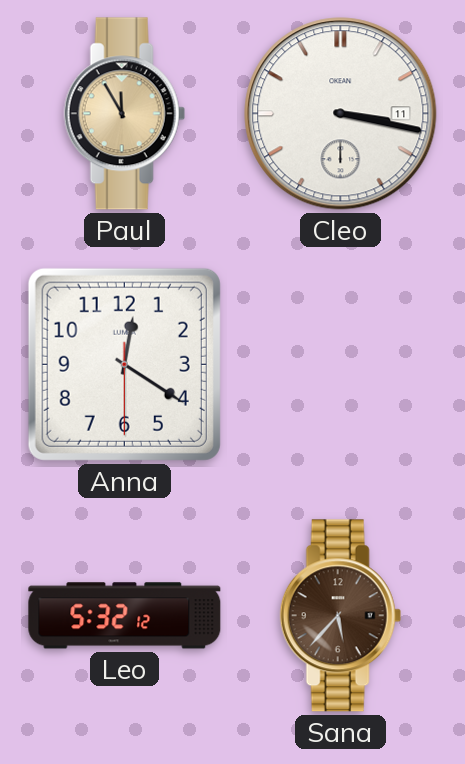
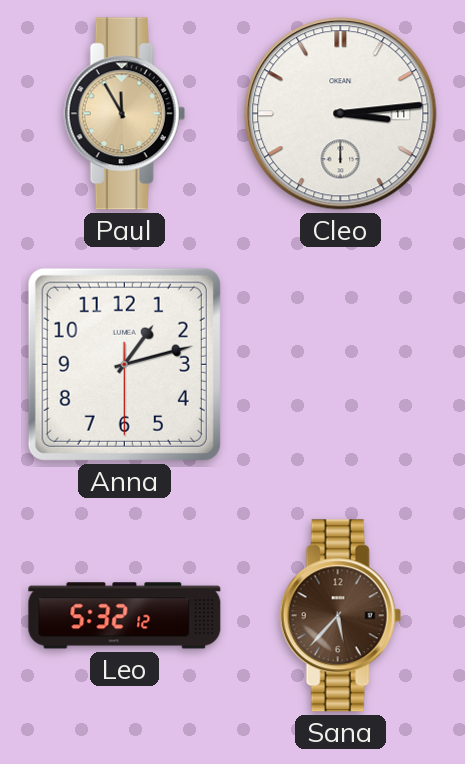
Cleo: 3:17 -> 3:14
Anna: 12:20 -> 1:12
